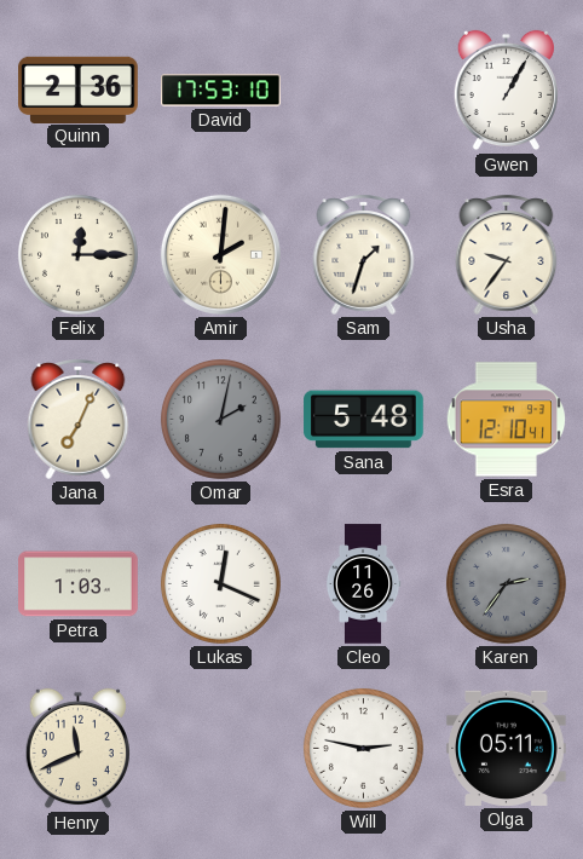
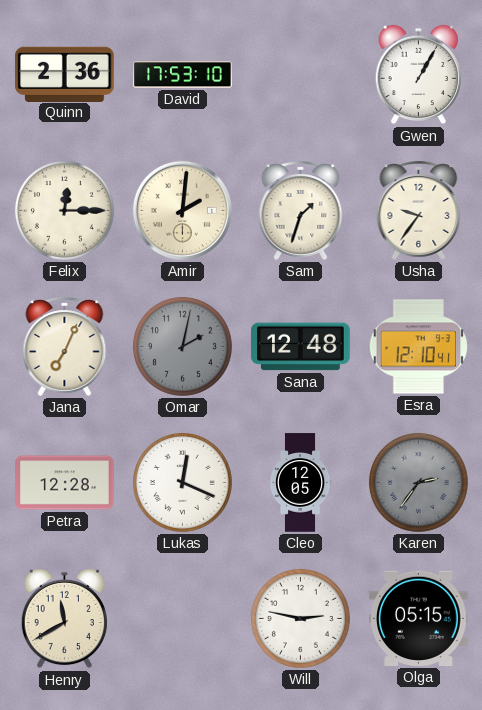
Sana: 5:48 -> 12:48
Petra: 1:03 -> 12:28
Cleo: 11:26 -> 12:05
Henry: 11:41 -> 11:40
Olga: 05:11 -> 05:15
